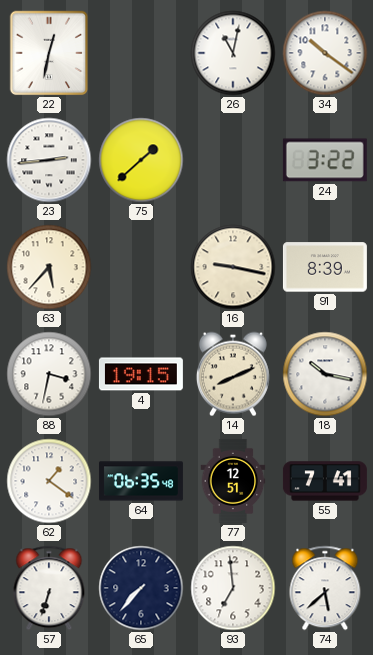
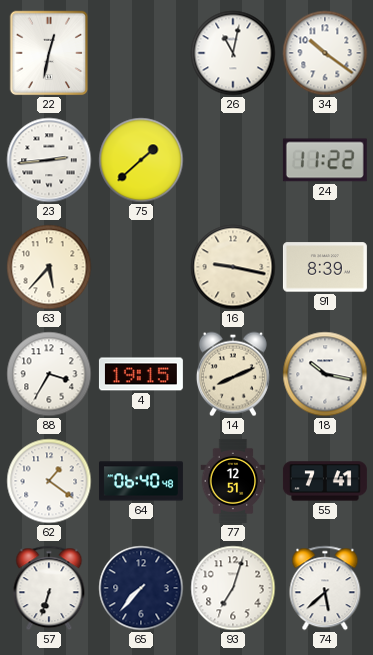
24: 3:22 -> 11:22
88: 3:32 -> 3:35
64: 06:35 -> 06:40
93: 6:59 -> 7:03
